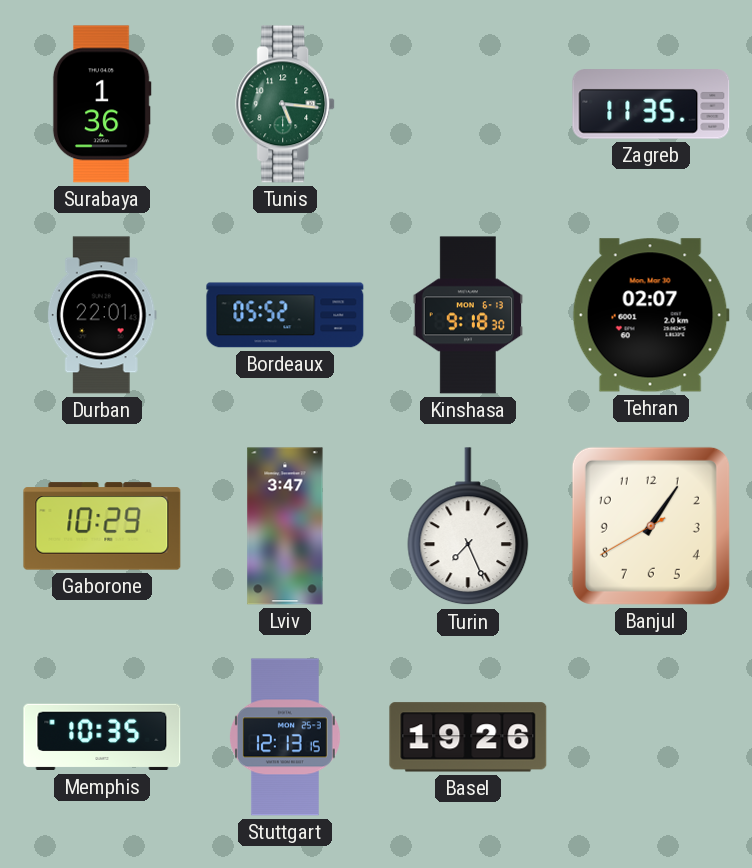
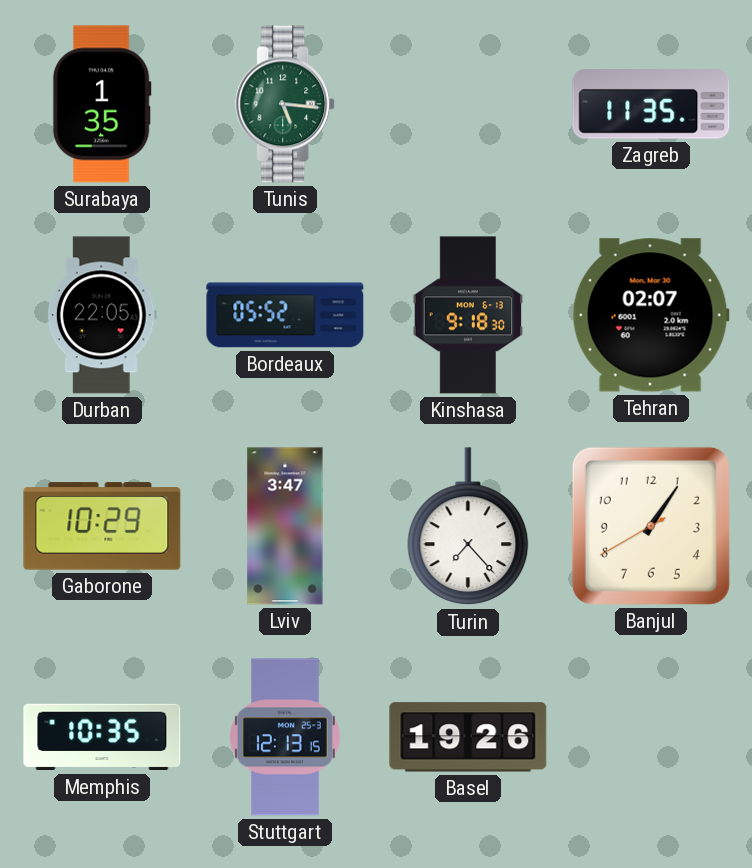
Surabaya: 1:36 -> 1:35
Durban: 22:01 -> 22:05
Turin: 7:26 -> 7:23
